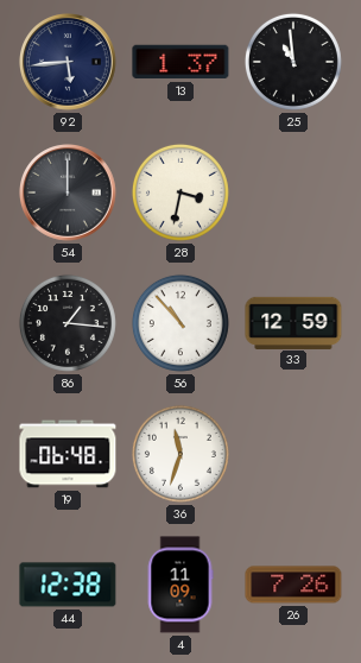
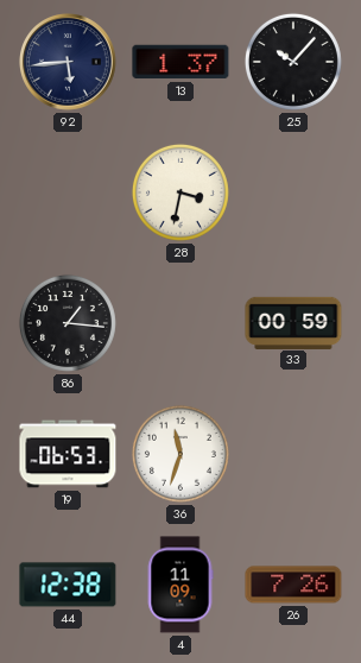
25: 10:59 -> 10:07
54: 12:00 -> none
56: 10:53 -> none
33: 12:59 -> 00:59
19: 06:48 -> 06:53
